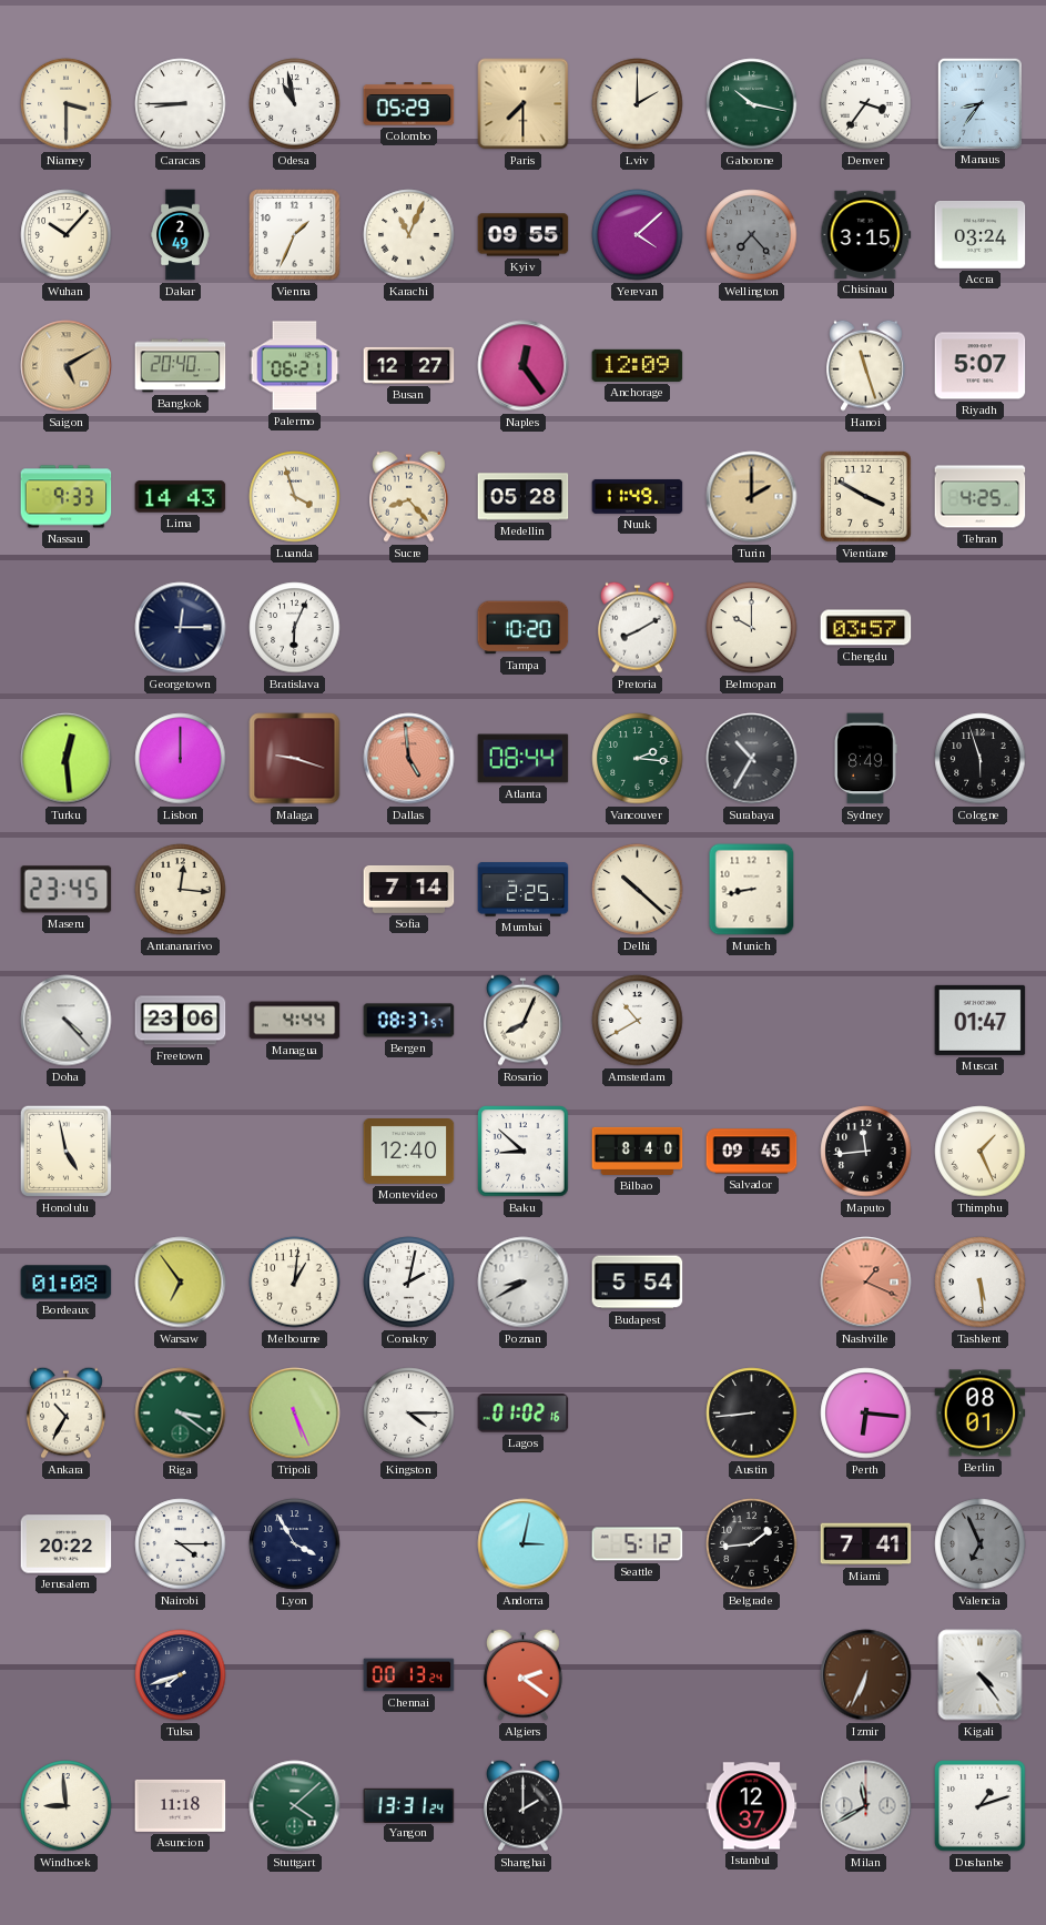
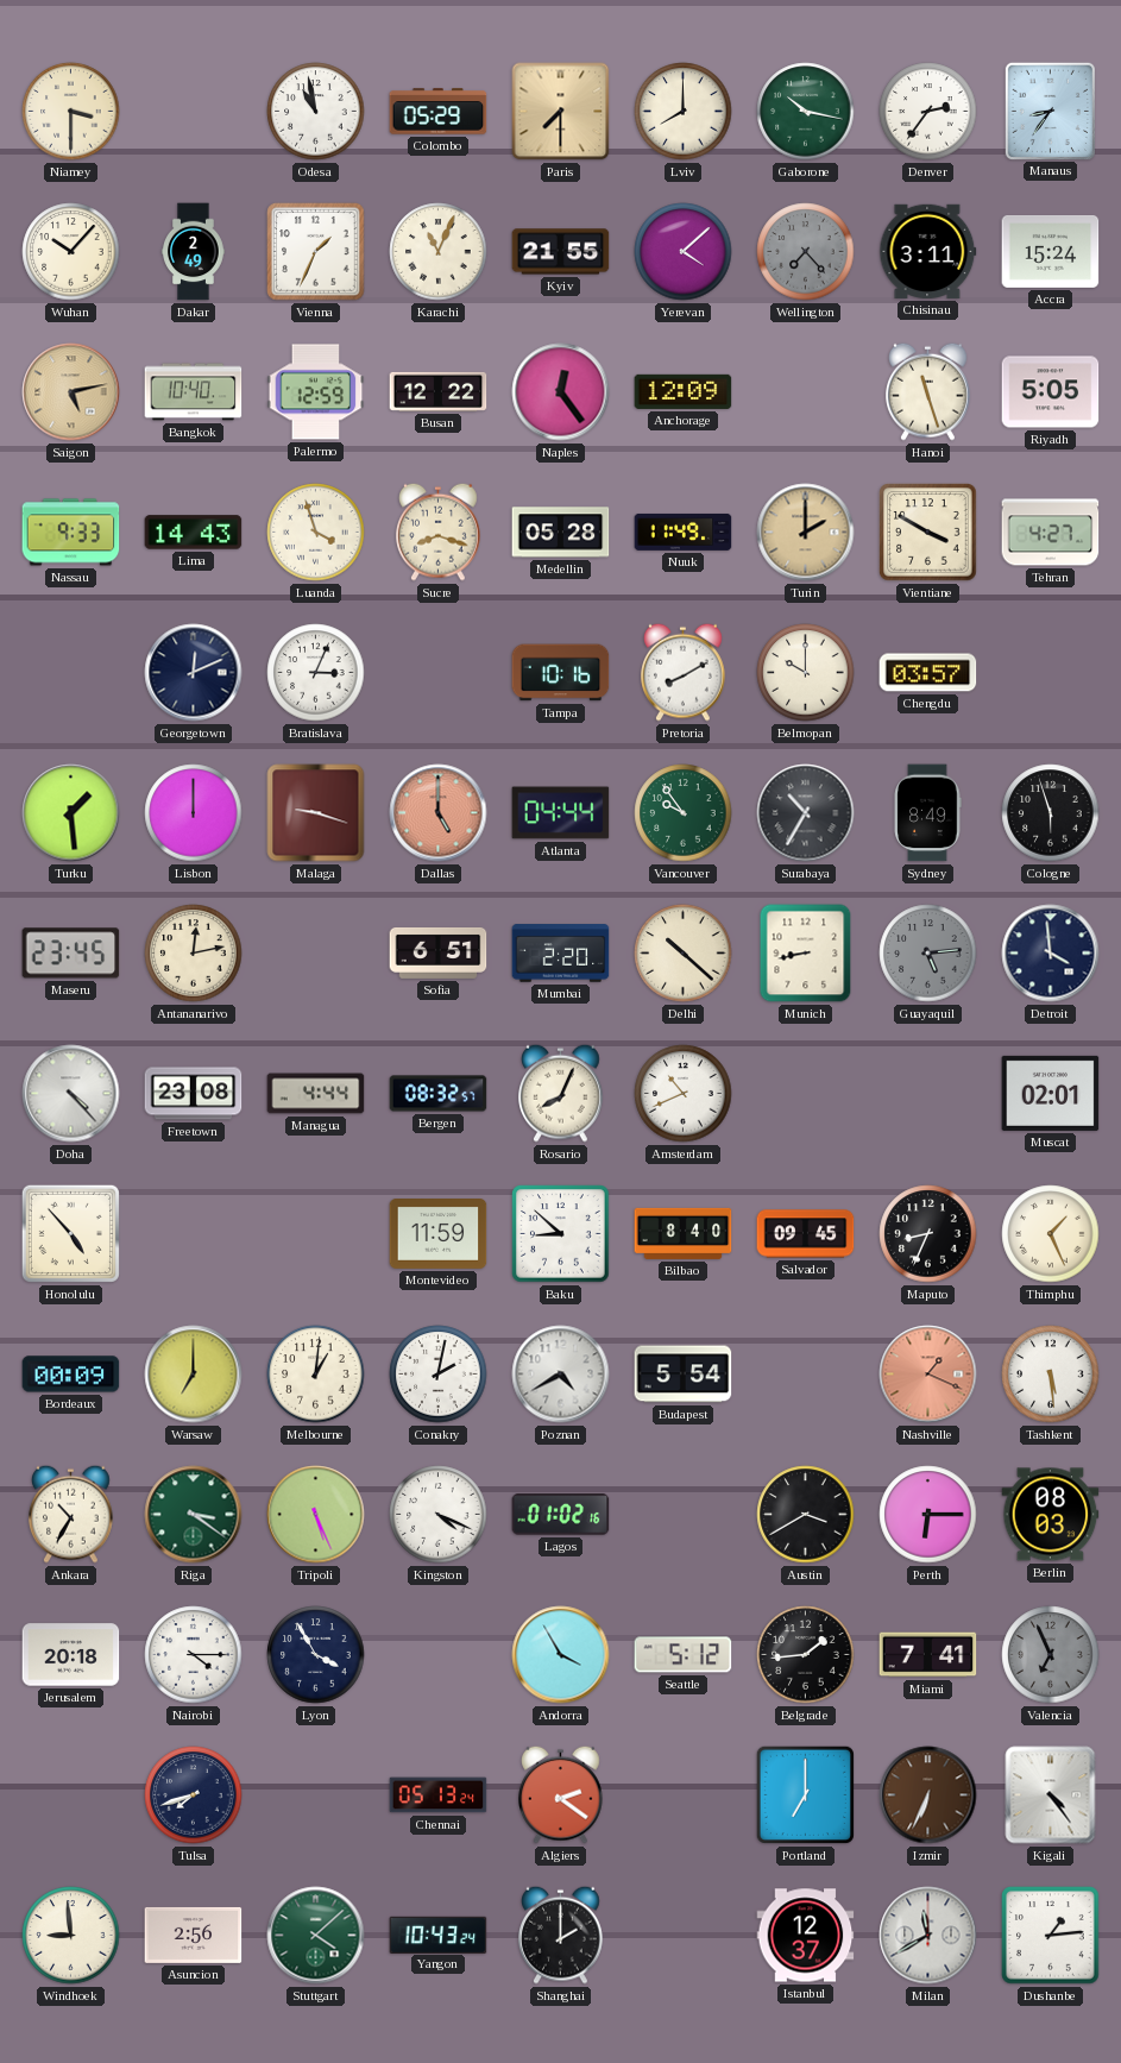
Caracas: 8:45 -> none
Lviv: 2:00 -> 8:00
Denver: 3:36 -> 2:36
Kyiv: 09:55 -> 21:55
Chisinau: 3:15 -> 3:11
Accra: 03:24 -> 15:24
Saigon: 5:10 -> 5:13
Bangkok: 20:40 -> 10:40
Palermo: 06:21 -> 12:59
Busan: 12:27 -> 12:22
Riyadh: 5:07 -> 5:05
Sucre: 8:23 -> 8:18
Tehran: 4:25 -> 4:27
Georgetown: 12:15 -> 12:11
Bratislava: 6:04 -> 3:04
Tampa: 10:20 -> 10:16
Turku: 12:29 -> 1:29
Dallas: 4:59 -> 5:00
Atlanta: 08:44 -> 04:44
Vancouver: 2:16 -> 9:54
Antananarivo: 12:16 -> 12:13
Sofia: 7:14 -> 6:51
Mumbai: 2:25 -> 2:20
Guayaquil: none -> 5:14
Detroit: none -> 3:59
Freetown: 23:06 -> 23:08
Bergen: 08:37 -> 08:32
Amsterdam: 10:40 -> 10:41
Muscat: 01:47 -> 02:01
Honolulu: 4:58 -> 4:53
Montevideo: 12:40 -> 11:59
Maputo: 11:44 -> 8:34
Bordeaux: 01:08 -> 00:09
Warsaw: 6:54 -> 7:00
Poznan: 8:40 -> 4:40
Kingston: 4:15 -> 4:19
Austin: 8:44 -> 3:40
Perth: 6:16 -> 6:15
Berlin: 08:01 -> 08:03
Jerusalem: 20:22 -> 20:18
Andorra: 3:02 -> 3:55
Chennai: 00:13 -> 05:13
Portland: none -> 7:00
Asuncion: 11:18 -> 2:56
Yangon: 13:31 -> 10:43
Dushanbe: 1:12 -> 1:14
